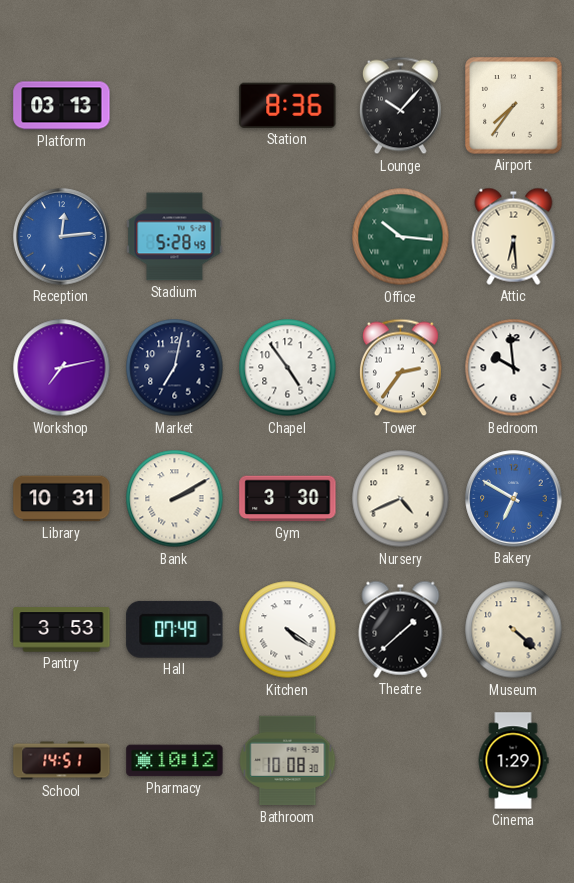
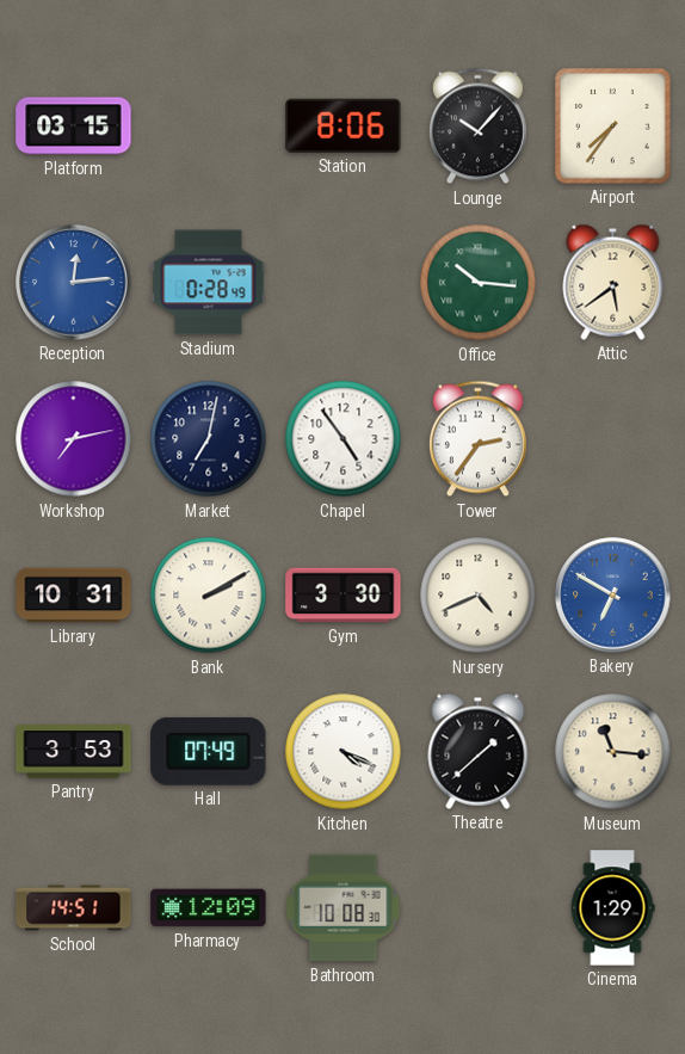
Platform: 03:13 -> 03:15
Station: 8:36 -> 8:06
Stadium: 5:28 -> 0:28
Attic: 6:29 -> 5:39
Bedroom: 9:59 -> none
Kitchen: 4:21 -> 4:19
Museum: 4:22 -> 11:16
Pharmacy: 10:12 -> 12:09
